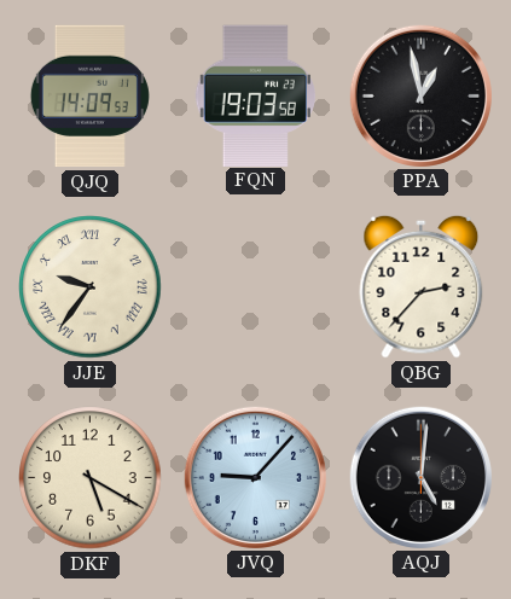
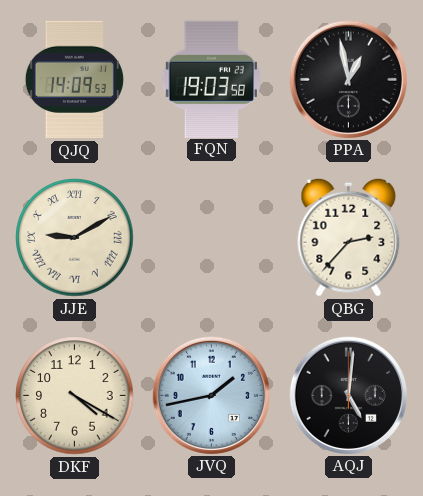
JJE: 9:36 -> 9:10
DKF: 5:20 -> 4:20
JVQ: 9:07 -> 1:43
